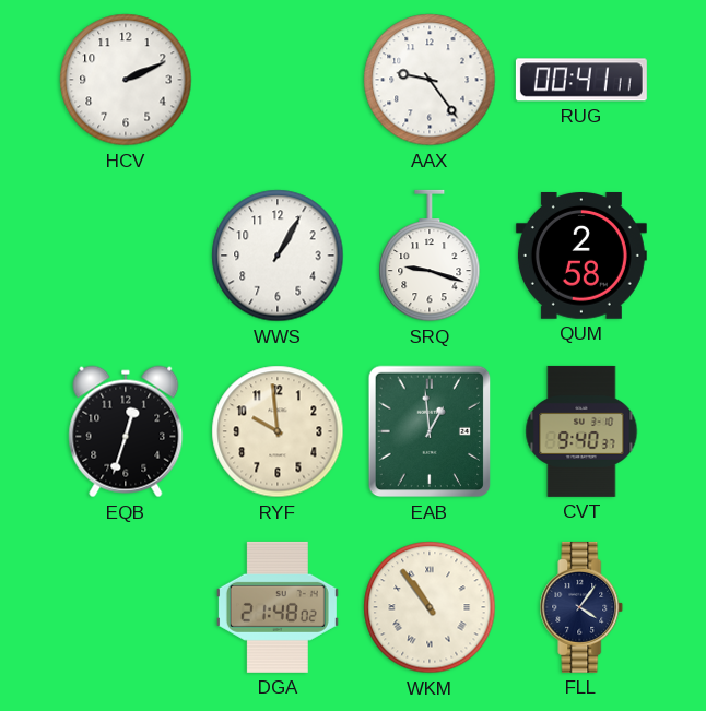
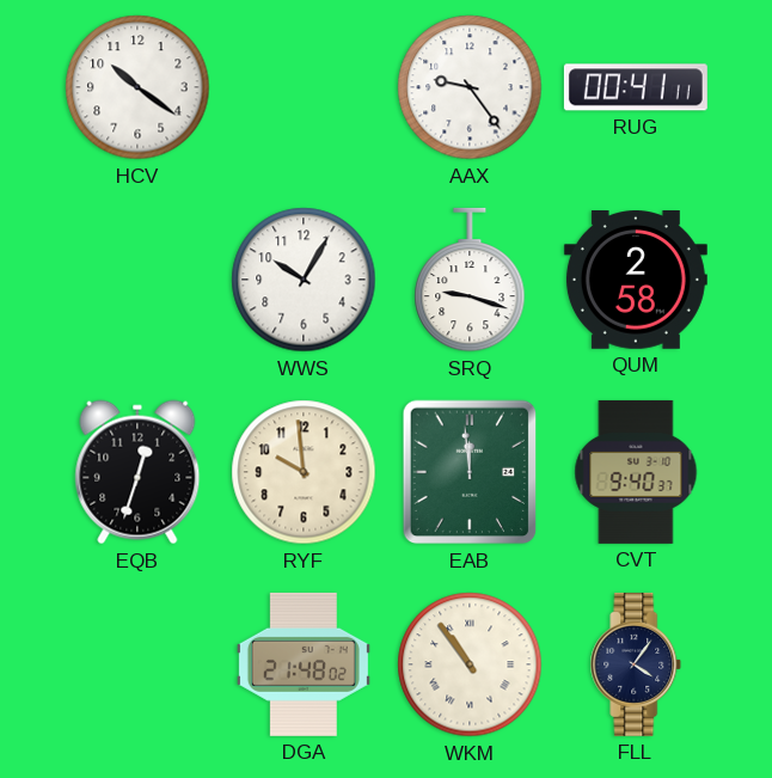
HCV: 2:11 -> 10:21
WWS: 1:05 -> 10:05
EAB: 12:59 -> 11:59
